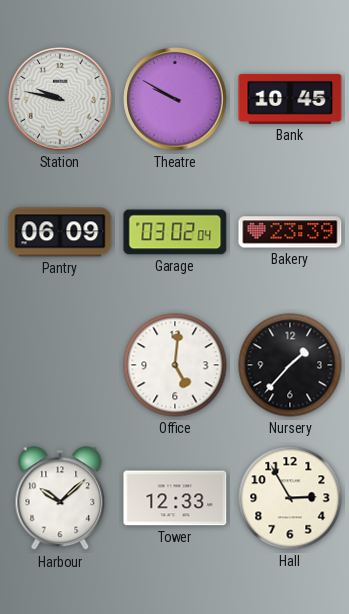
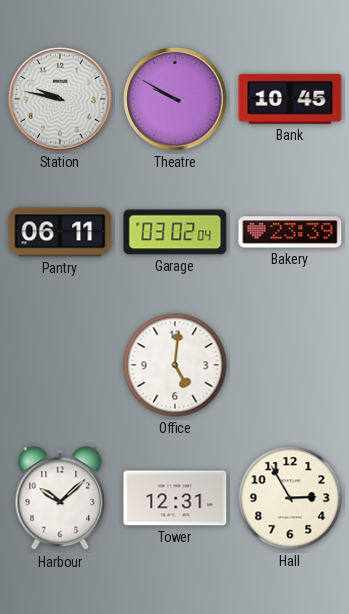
Pantry: 06:09 -> 06:11
Nursery: 1:37 -> none
Tower: 12:33 -> 12:31
